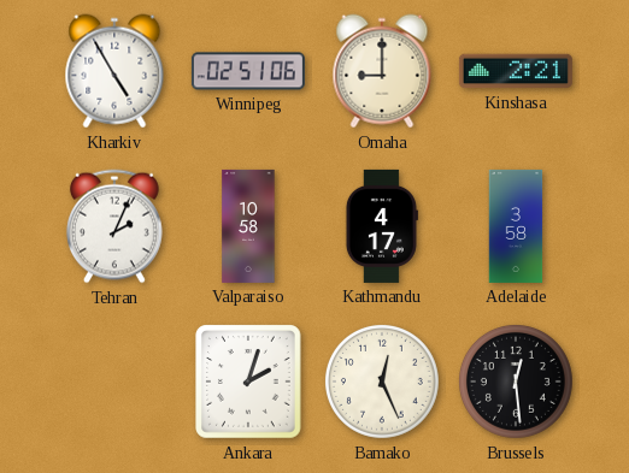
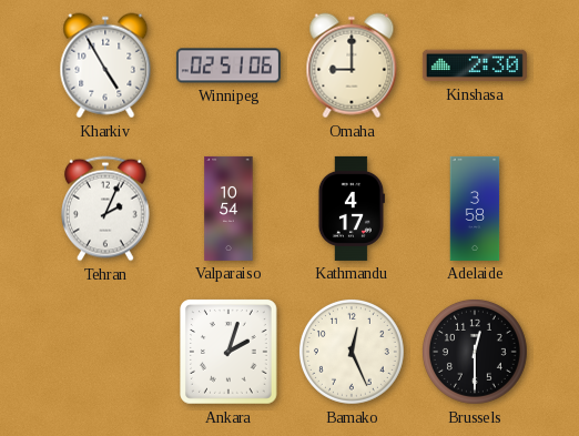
Kinshasa: 2:21 -> 2:30
Valparaiso: 10:58 -> 10:54
Brussels: 12:29 -> 12:30
